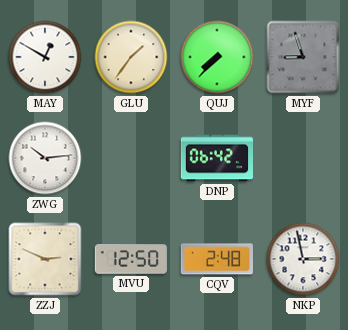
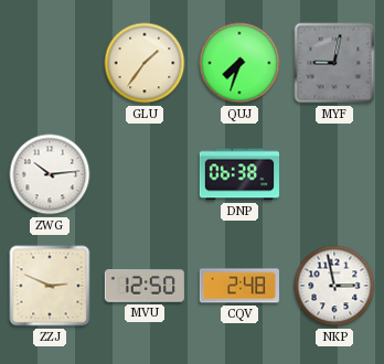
MAY: 12:50 -> none
QUJ: 7:37 -> 7:33
MYF: 8:57 -> 9:02
DNP: 06:42 -> 06:38
